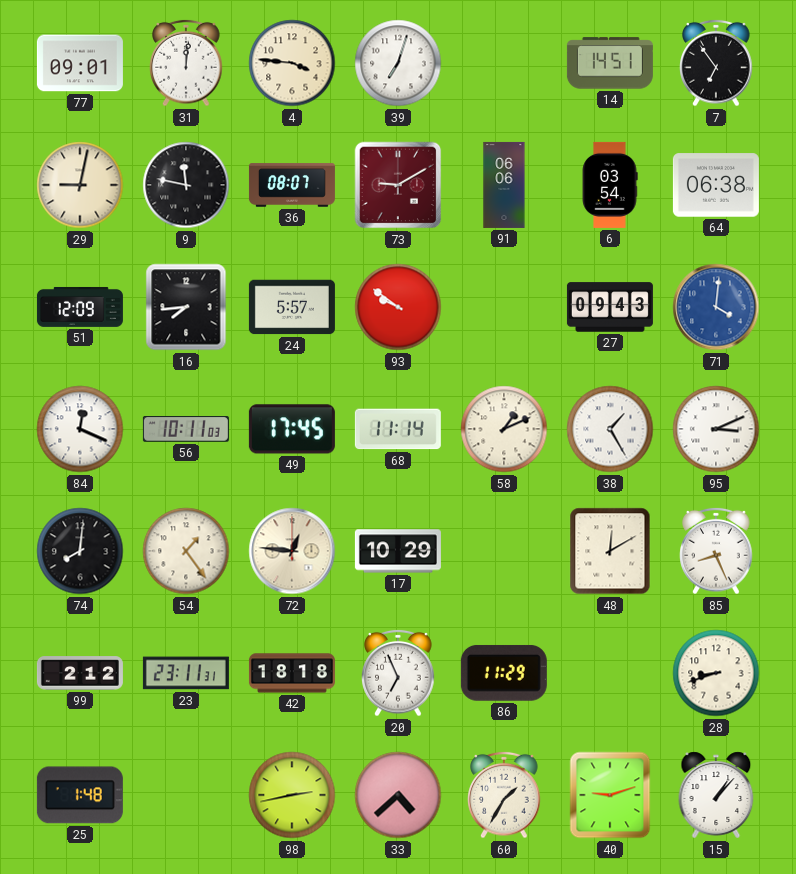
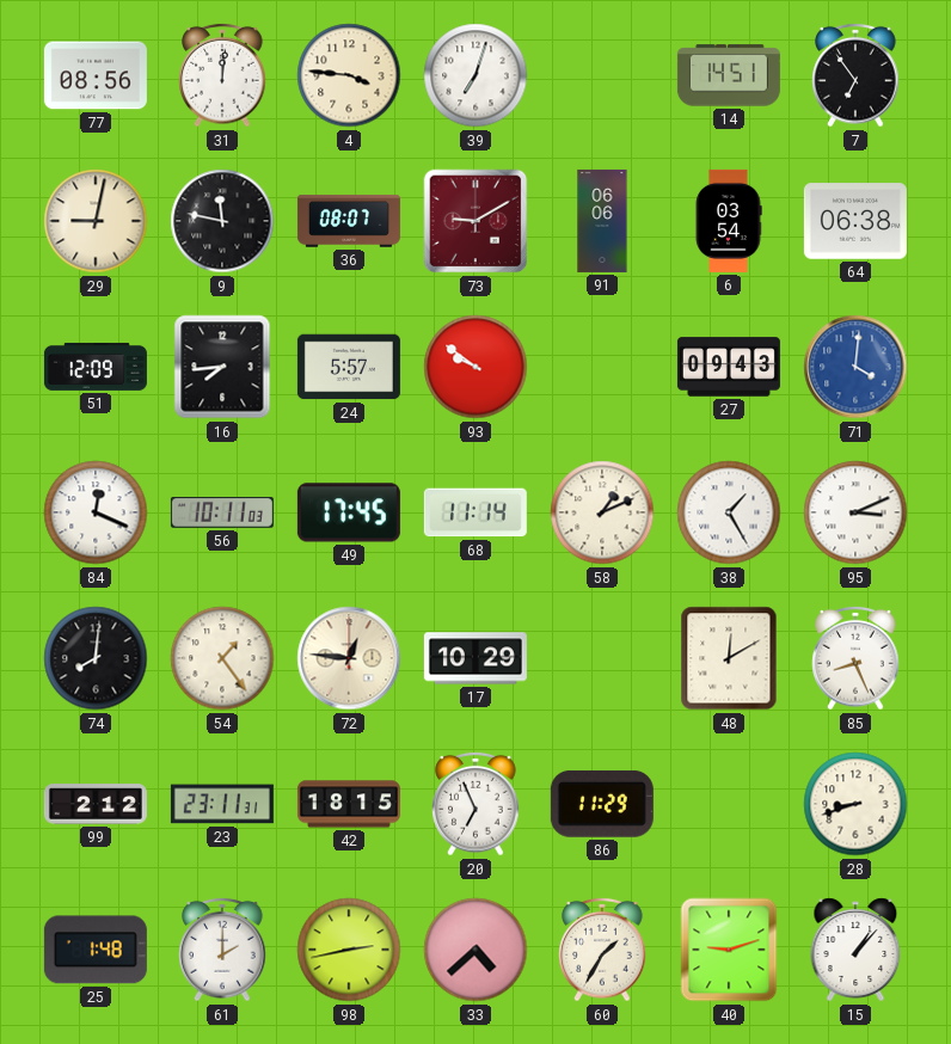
77: 09:01 -> 08:56
42: 18:18 -> 18:15
61: none -> 2:00
